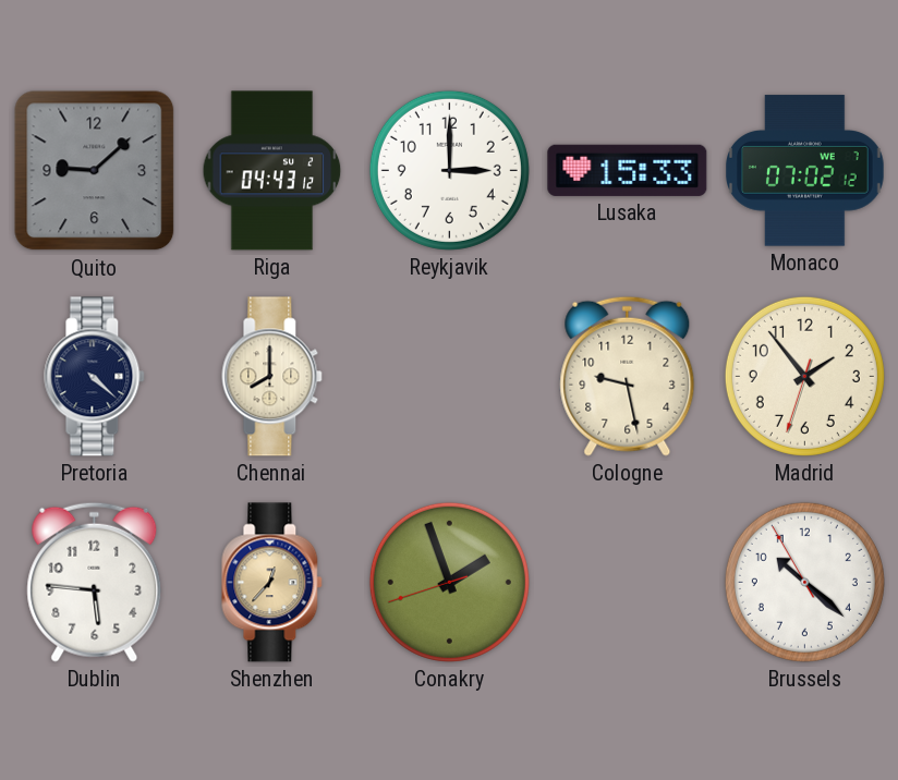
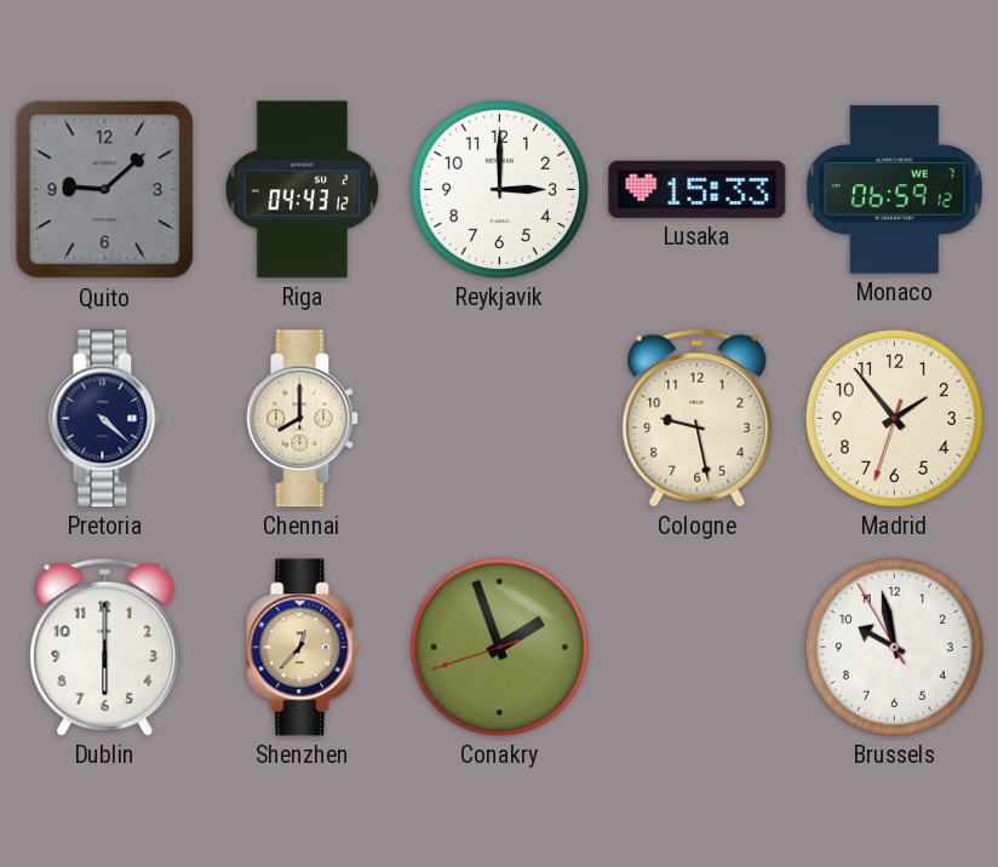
Monaco: 07:02 -> 06:59
Dublin: 5:46 -> 6:00
Brussels: 10:21 -> 9:57
